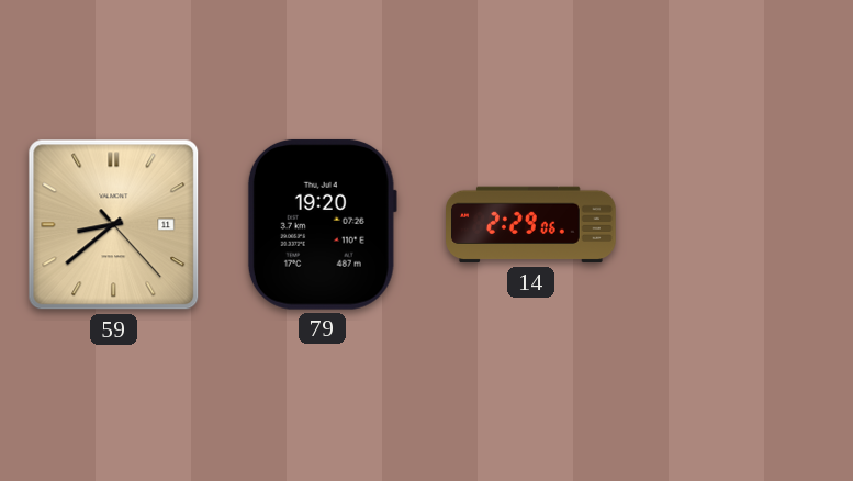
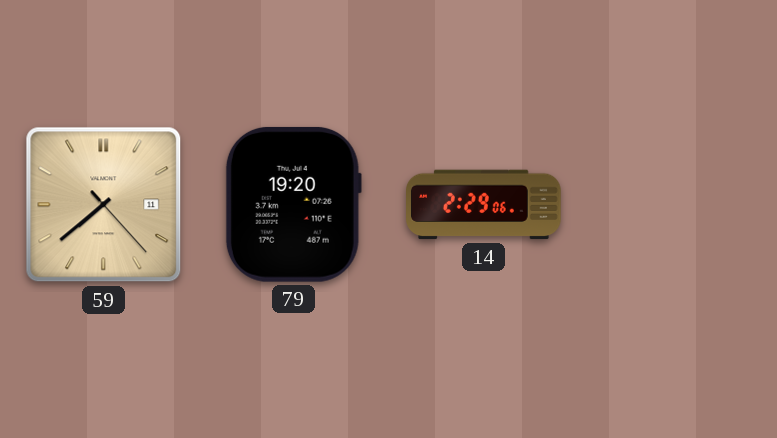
59: 8:38 -> 7:38
